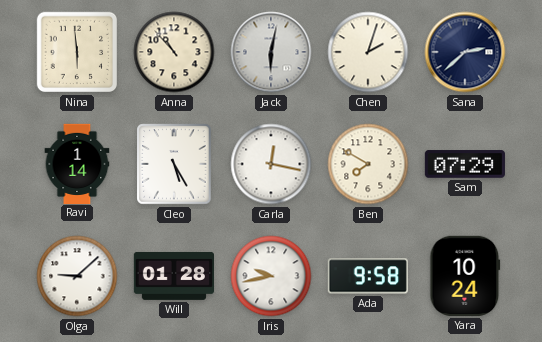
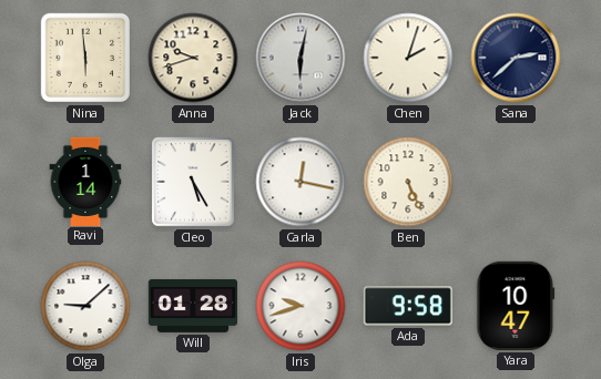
Anna: 10:53 -> 9:42
Ben: 7:50 -> 5:26
Sam: 07:29 -> none
Iris: 9:43 -> 9:42
Yara: 10:24 -> 10:47
